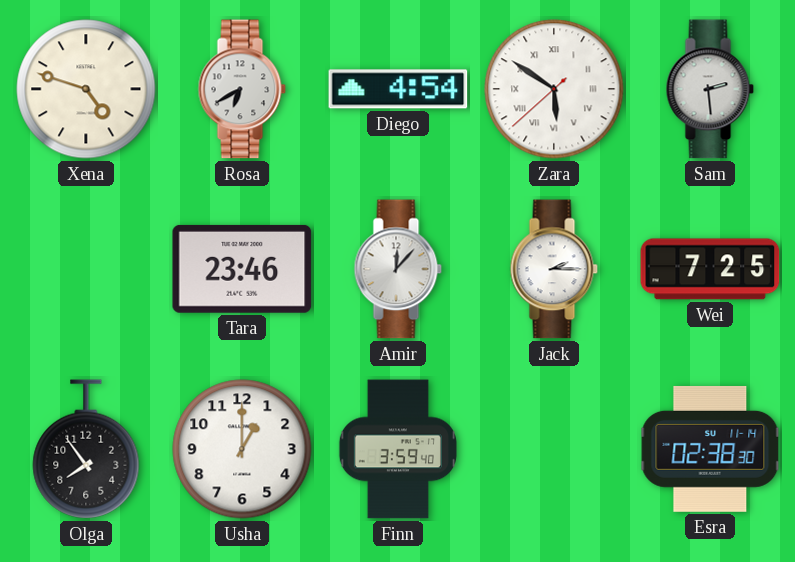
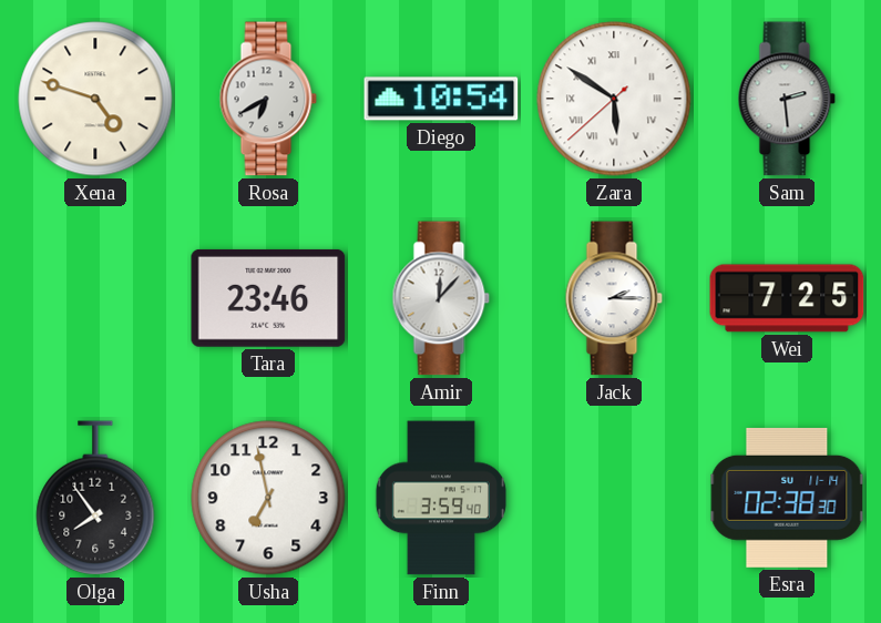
Diego: 4:54 -> 10:54
Usha: 1:00 -> 6:58
